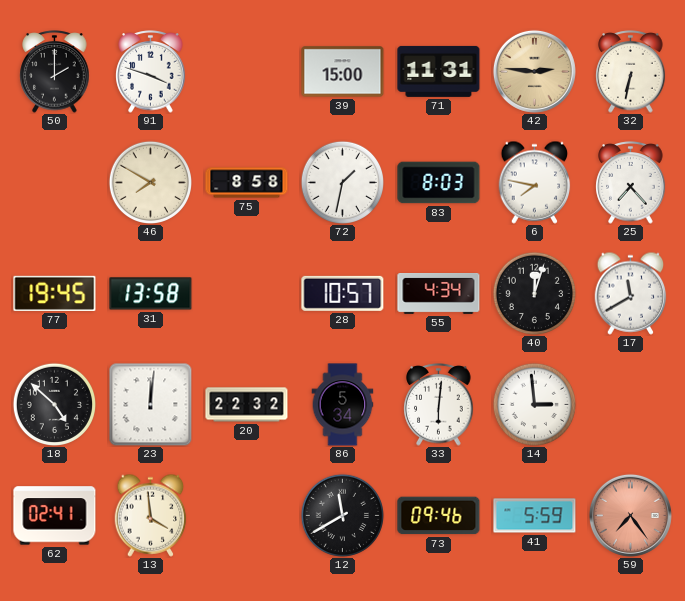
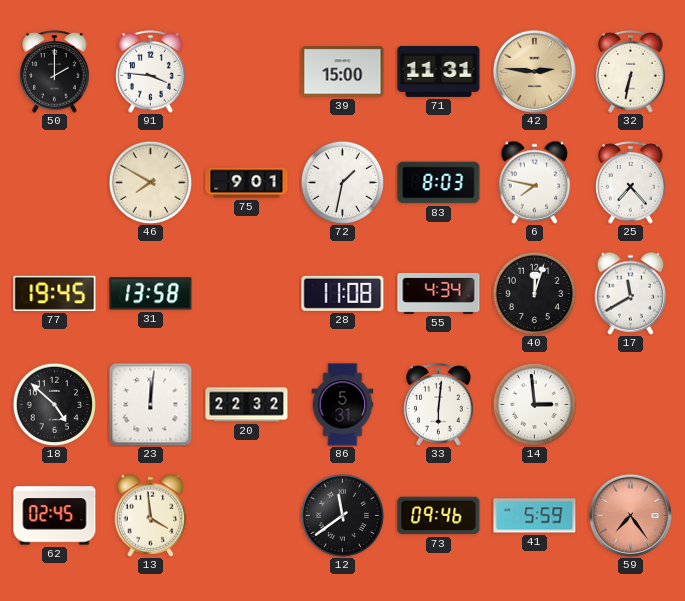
91: 3:48 -> 3:46
75: 8:58 -> 9:01
28: 10:57 -> 11:08
86: 5:34 -> 5:31
62: 02:41 -> 02:45
12: 11:40 -> 11:39
